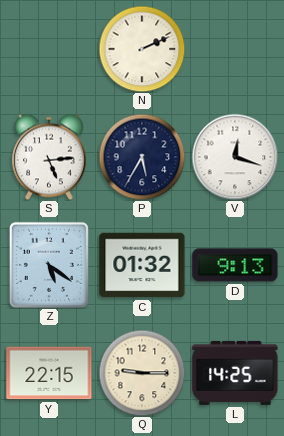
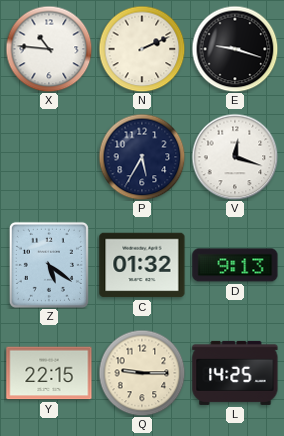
X: none -> 10:46
E: none -> 9:18
S: 5:14 -> none
